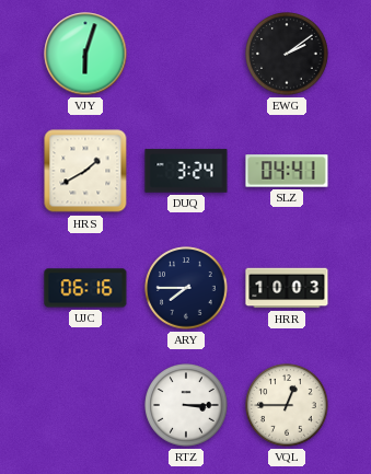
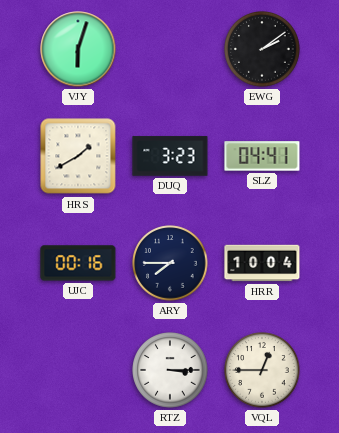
DUQ: 3:24 -> 3:23
UJC: 06:16 -> 00:16
HRR: 10:03 -> 10:04
